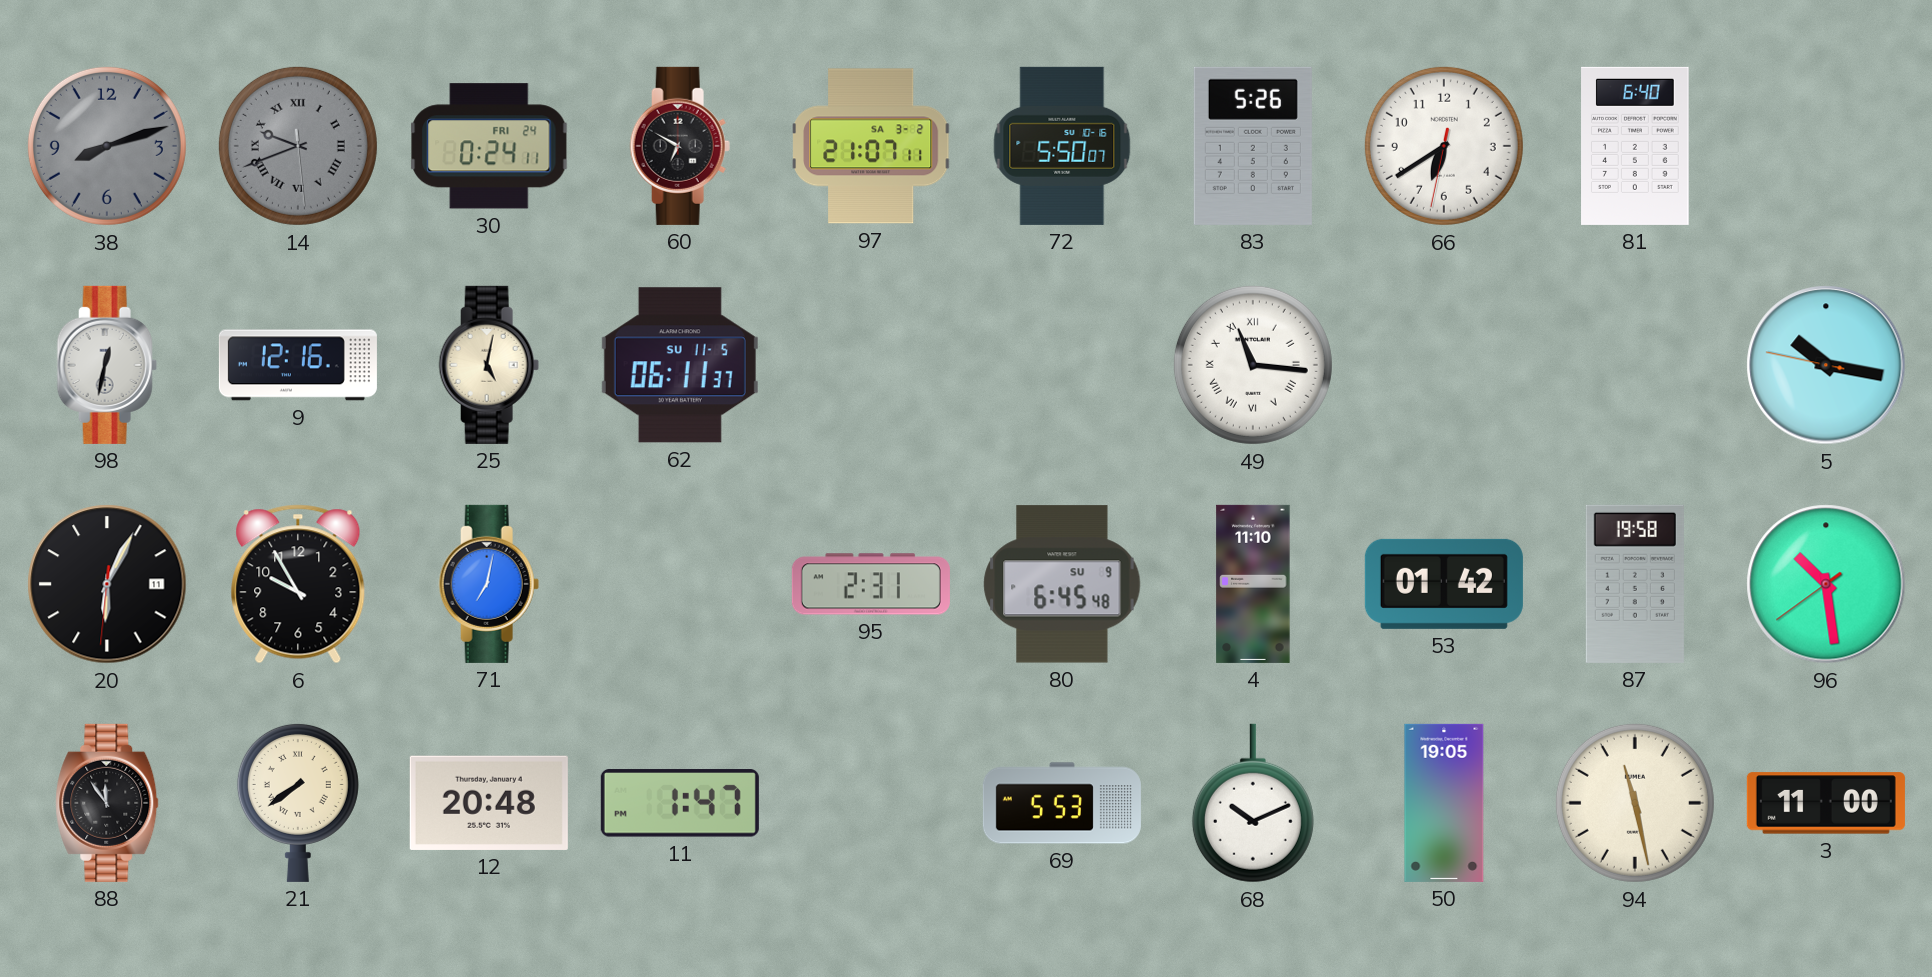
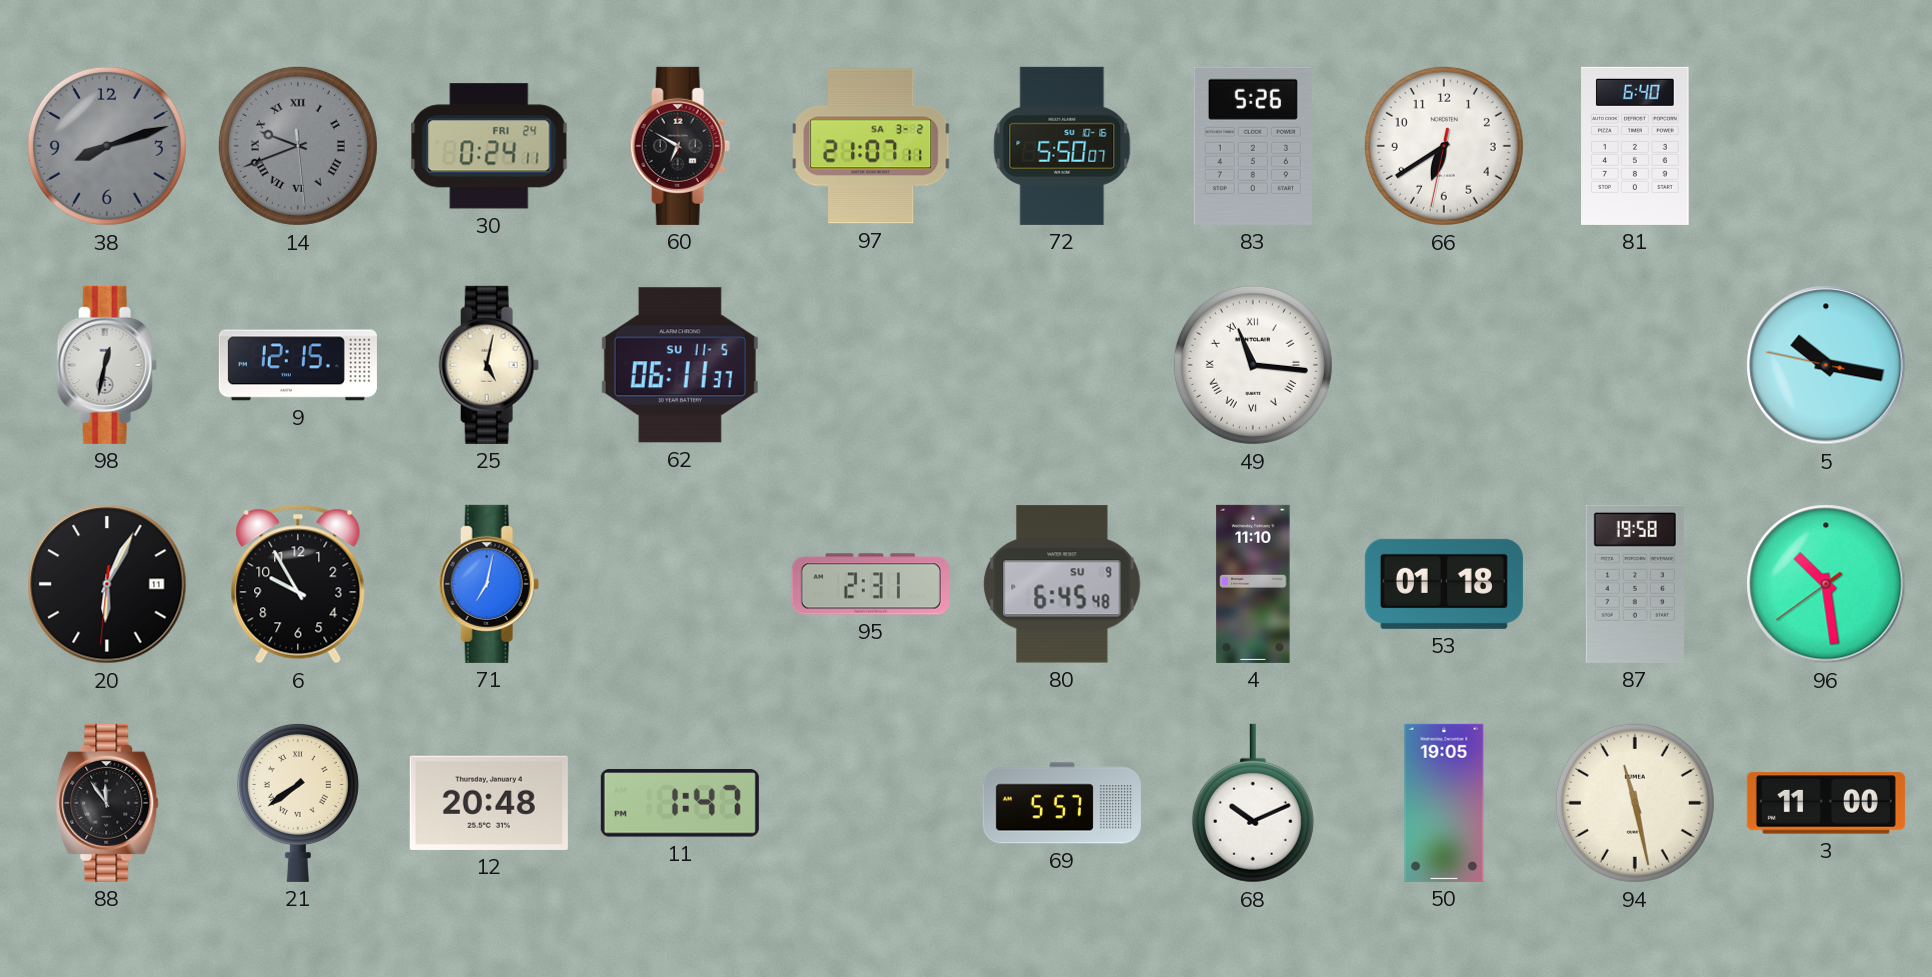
9: 12:16 -> 12:15
53: 01:42 -> 01:18
69: 5:53 -> 5:57
